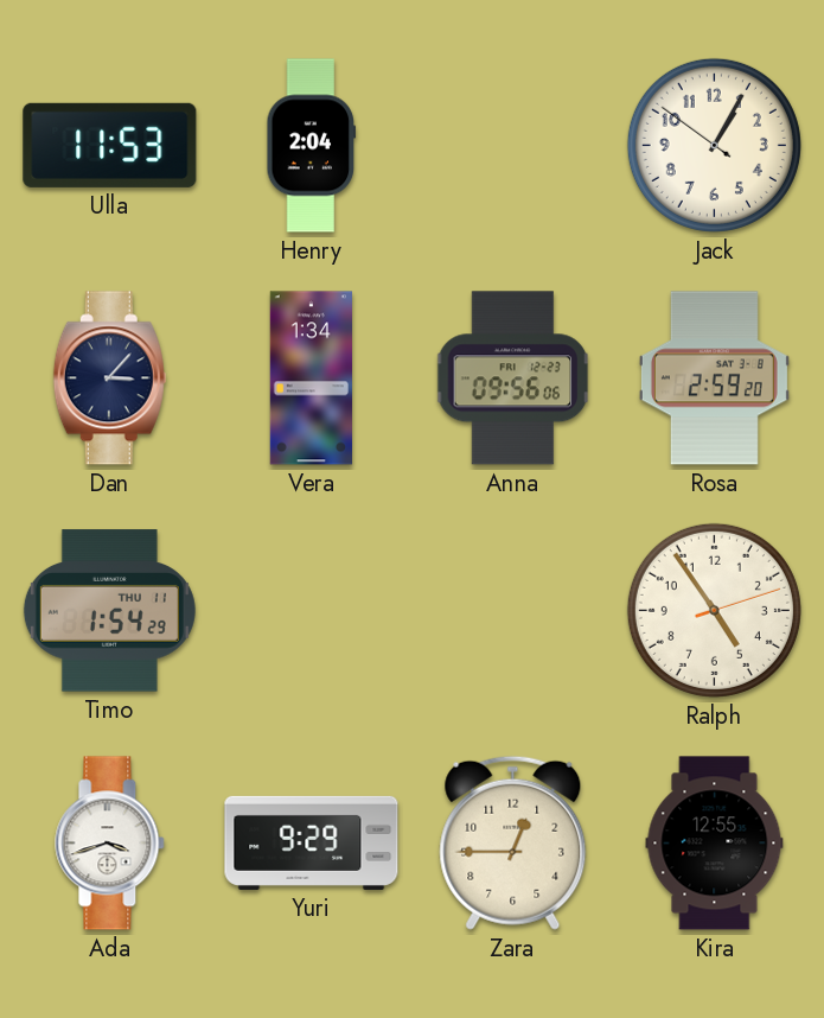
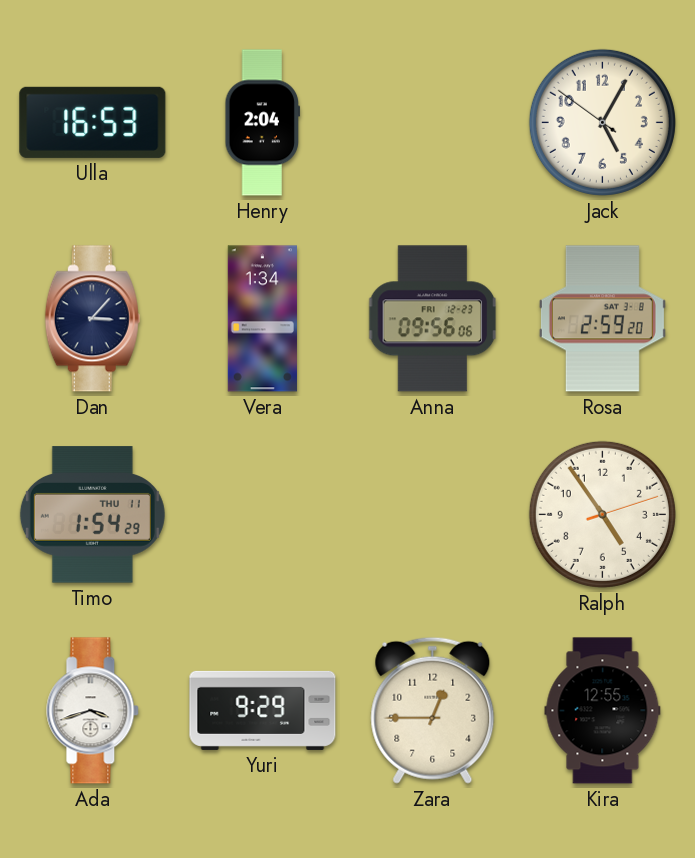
Ulla: 11:53 -> 16:53
Jack: 1:04 -> 5:04
